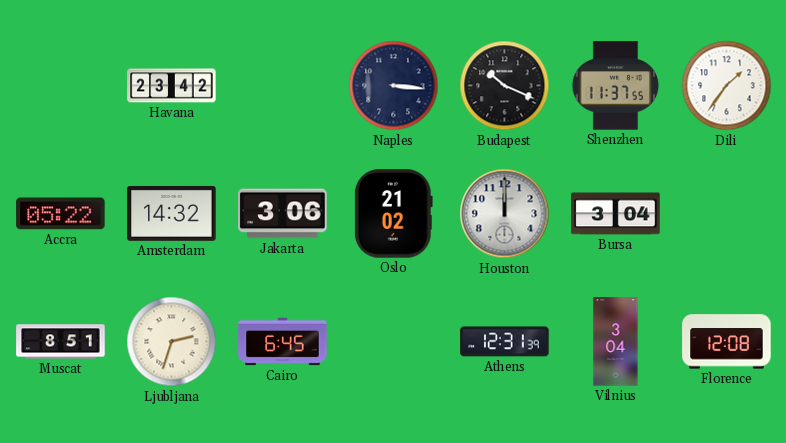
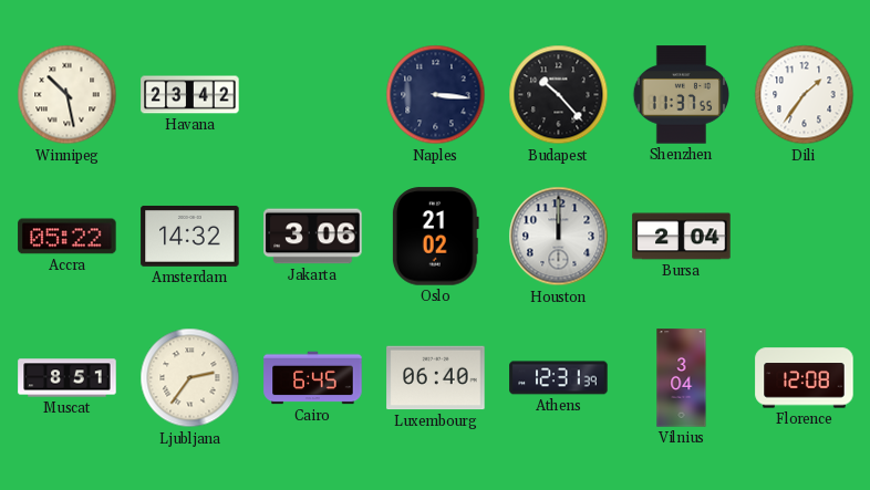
Winnipeg: none -> 10:28
Budapest: 10:19 -> 10:23
Bursa: 3:04 -> 2:04
Ljubljana: 2:33 -> 2:36
Luxembourg: none -> 06:40
